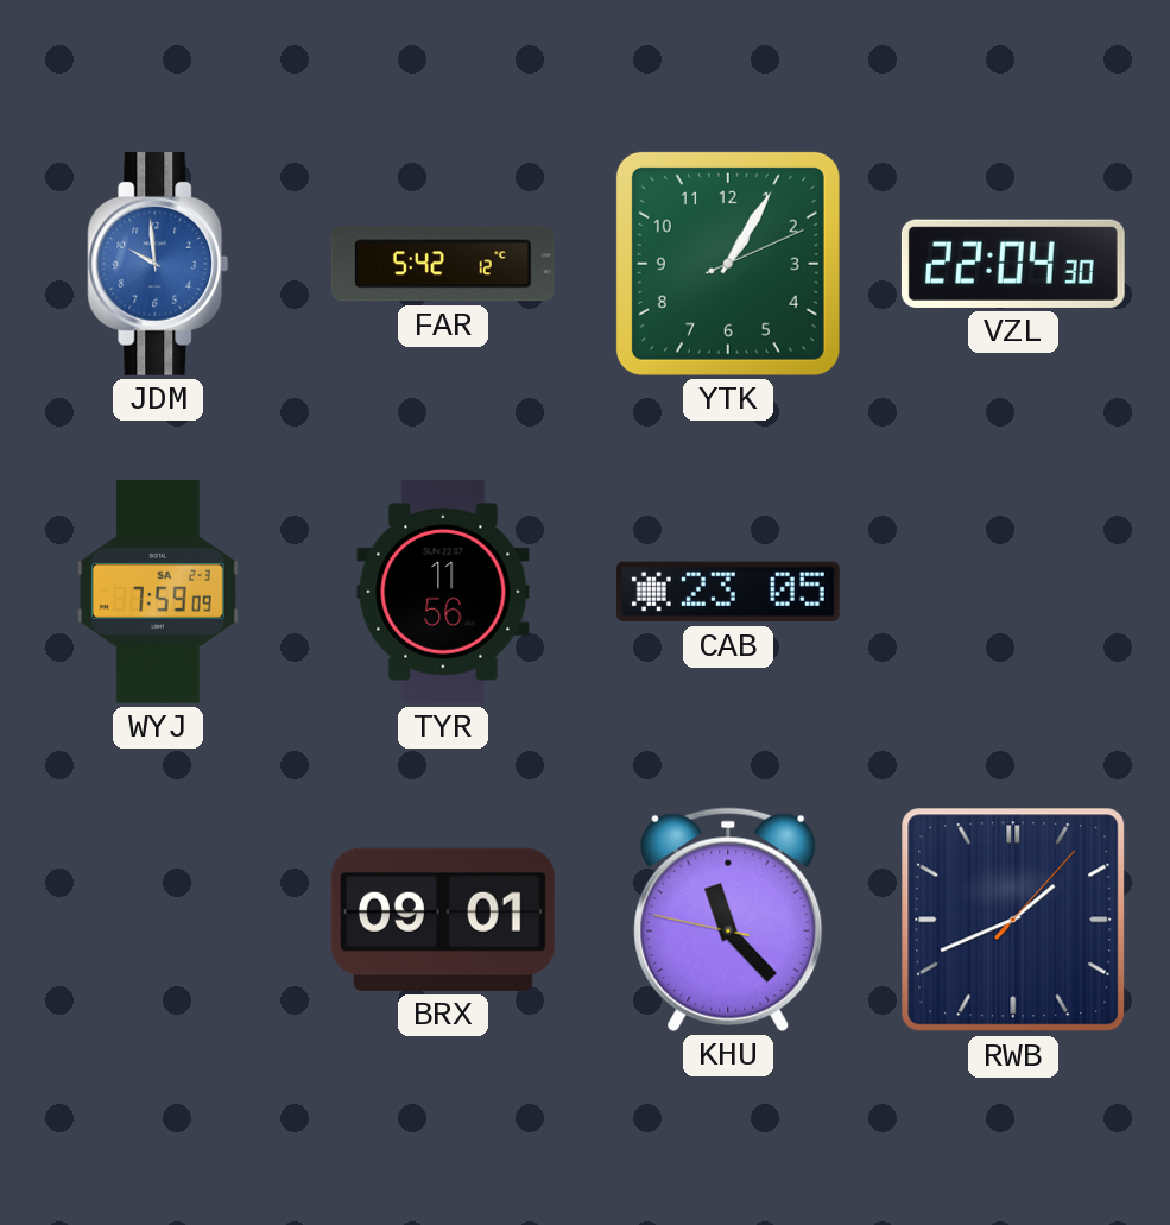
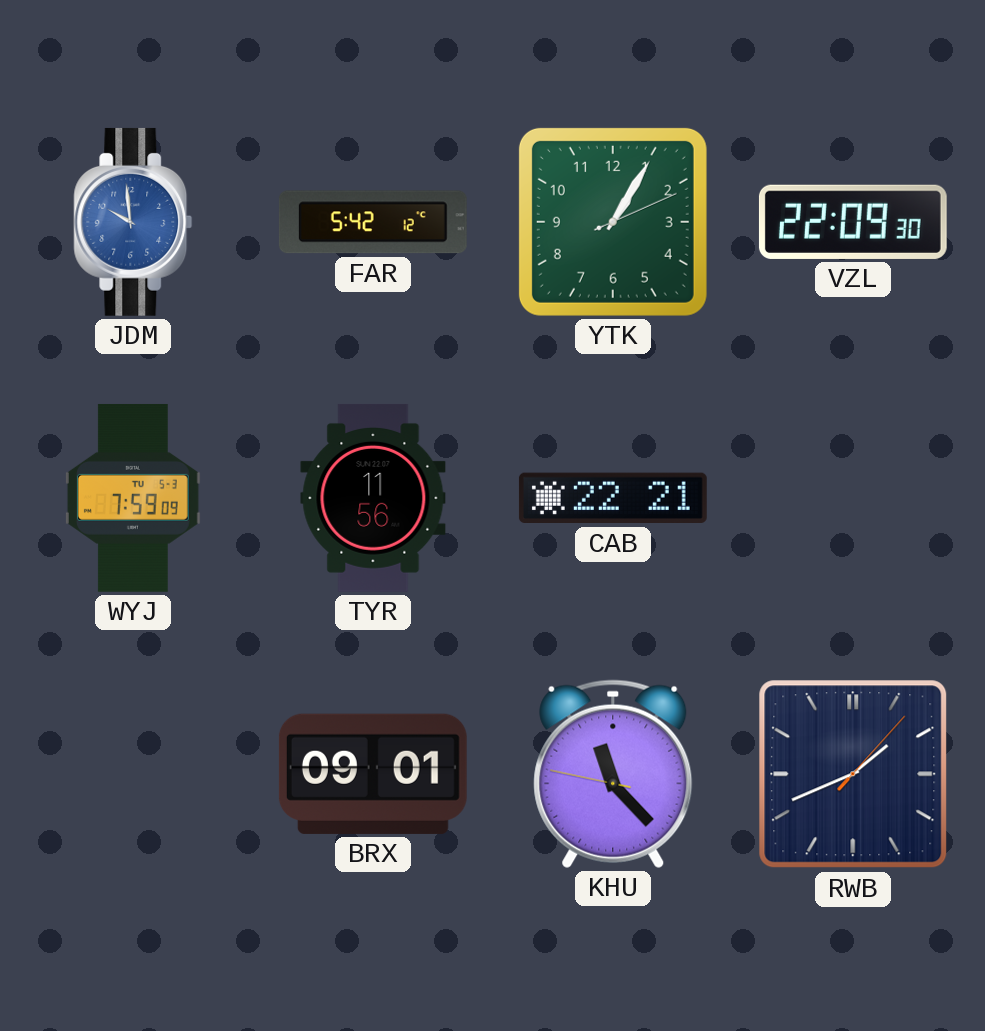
VZL: 22:04 -> 22:09
WYJ date: SA 2-3 -> TU 5-3
CAB: 23:05 -> 22:21
